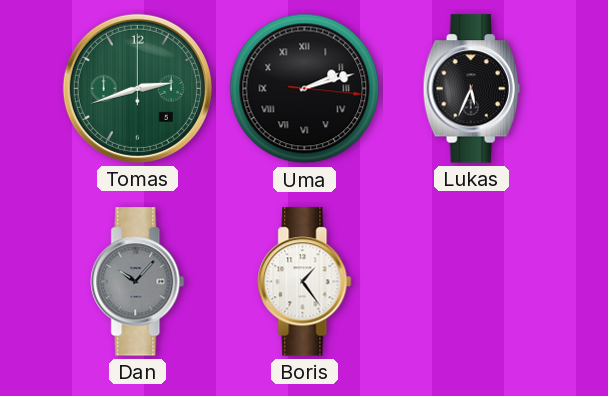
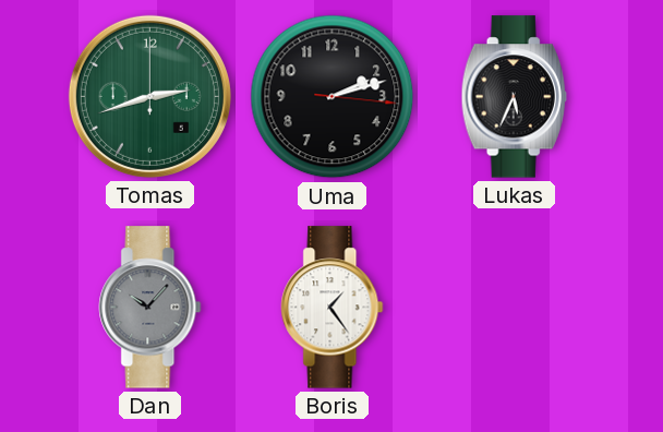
Uma numerals: Roman -> Arabic
